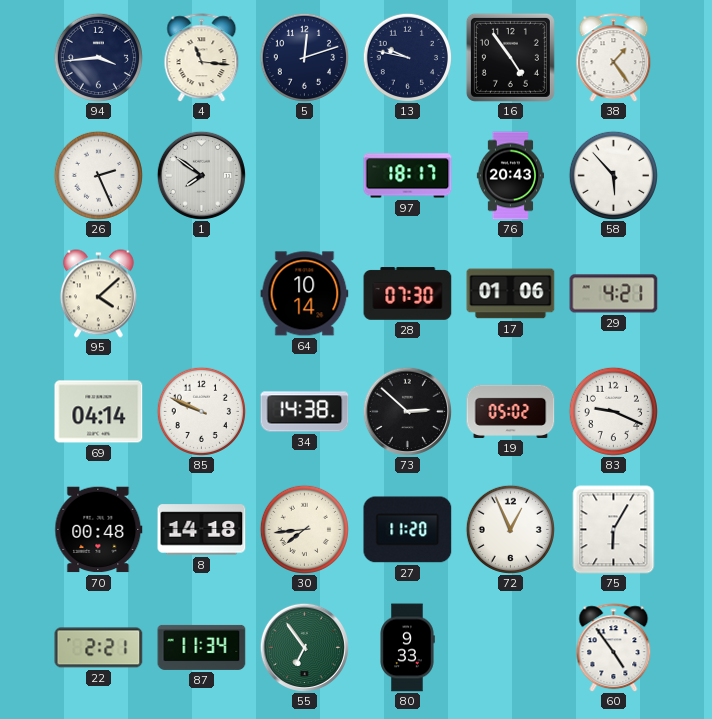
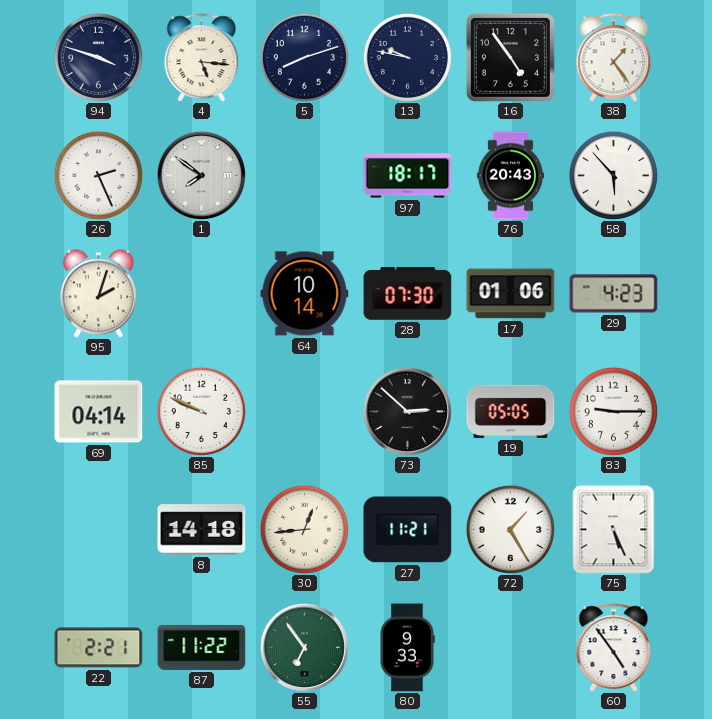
94: 3:44 -> 3:48
4: 11:16 -> 5:16
5: 12:12 -> 8:12
95: 4:08 -> 2:03
29: 4:21 -> 4:23
34: 14:38 -> none
19: 05:02 -> 05:05
83: 9:19 -> 9:15
70: 00:48 -> none
30: 7:44 -> 12:44
27: 11:20 -> 11:21
72: 12:56 -> 1:25
75: 6:05 -> 5:26
87: 11:34 -> 11:22
